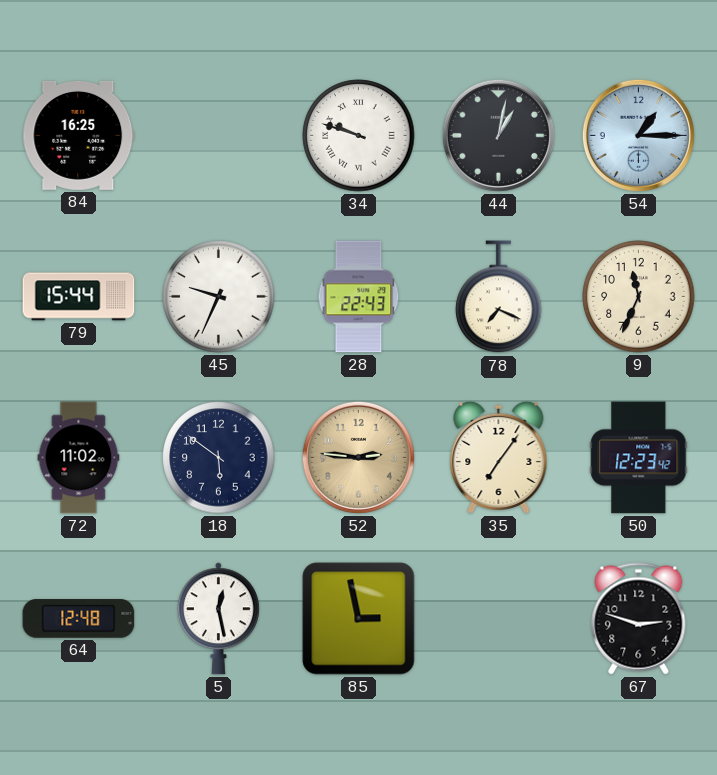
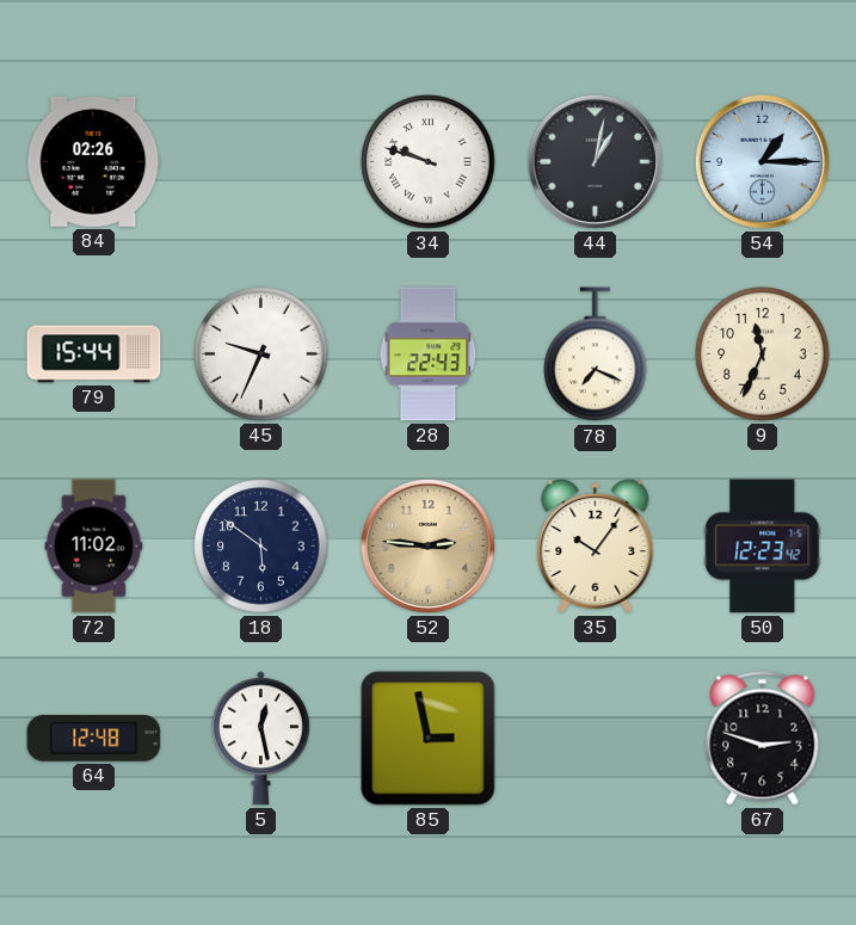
84: 16:25 -> 02:26
35: 7:06 -> 10:06
